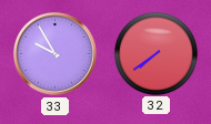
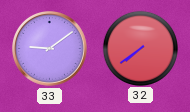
33: 9:55 -> 9:09
